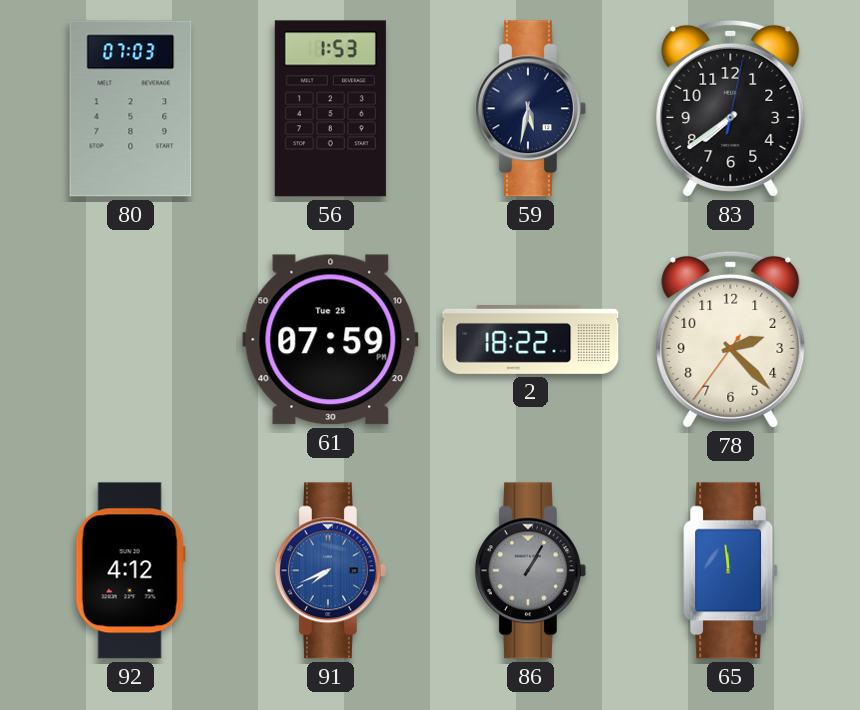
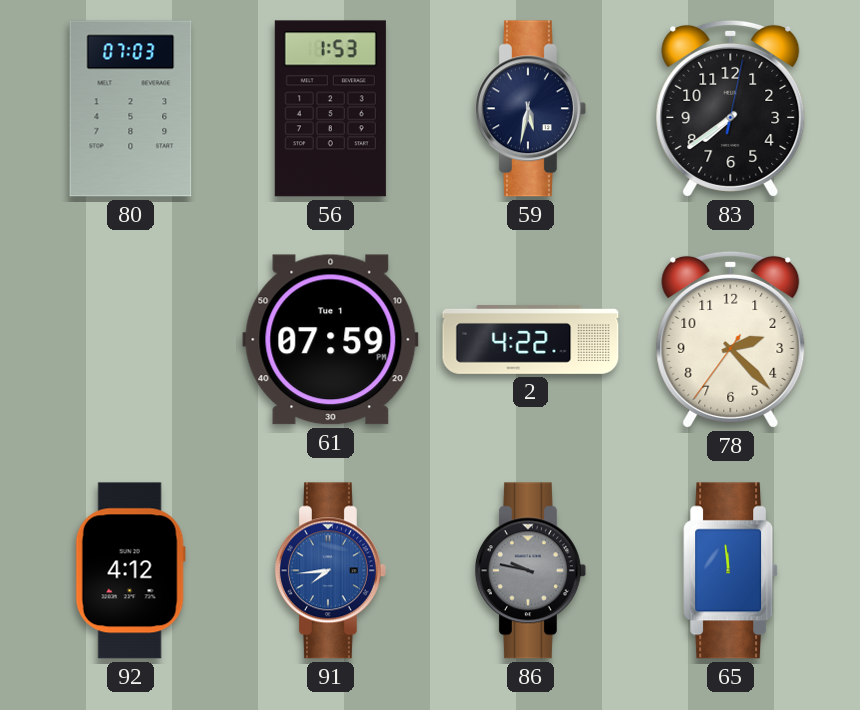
61 date: Tue 25 -> Tue 1
2: 18:22 -> 4:22
91: 7:41 -> 7:44
86: 1:05 -> 9:47
